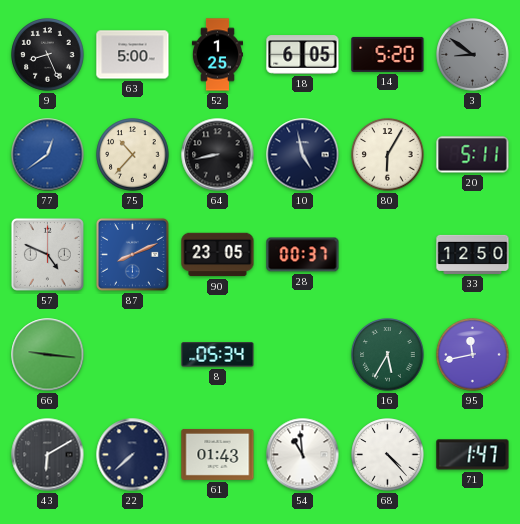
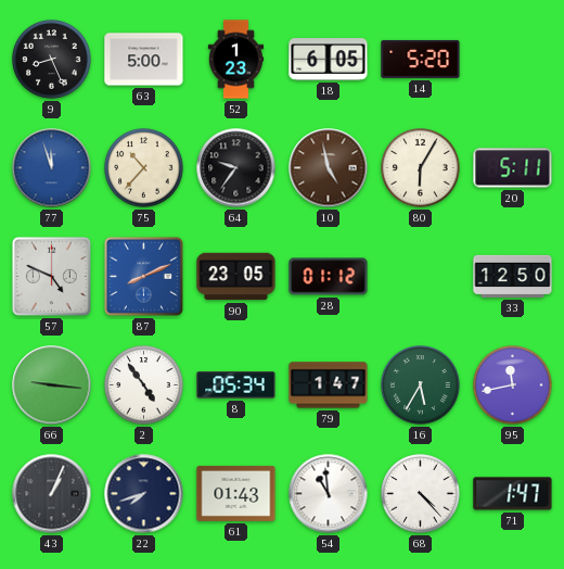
52: 1:25 -> 1:23
3: 8:51 -> none
77: 12:39 -> 11:57
64: 8:43 -> 9:36
10 dial: navy -> brown
28: 00:37 -> 01:12
2: none -> 4:54
79: none -> 1:47
43: 6:10 -> 1:04
22: 7:38 -> 7:42
